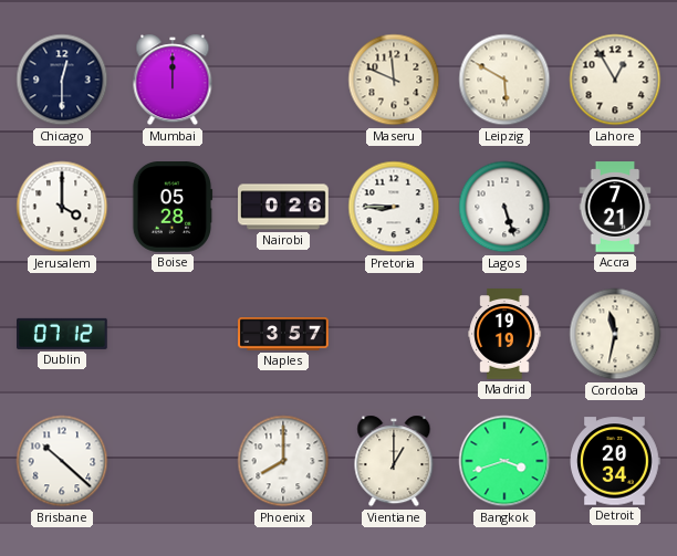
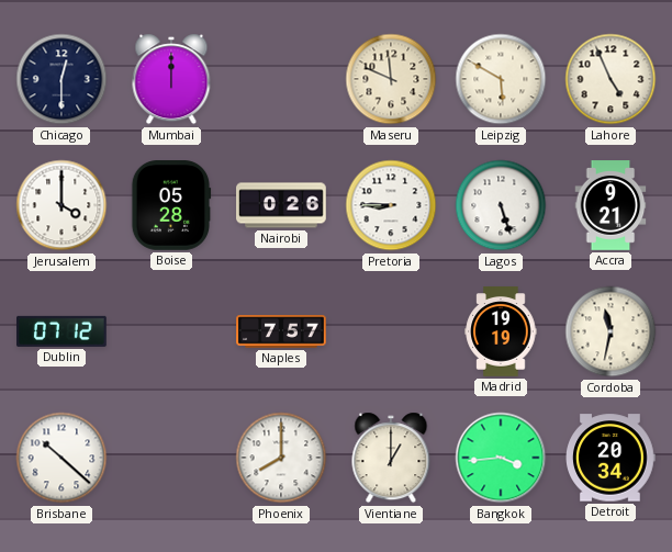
Lahore: 12:55 -> 4:56
Accra: 7:21 -> 9:21
Naples: 3:57 -> 7:57
Bangkok: 3:42 -> 3:44
